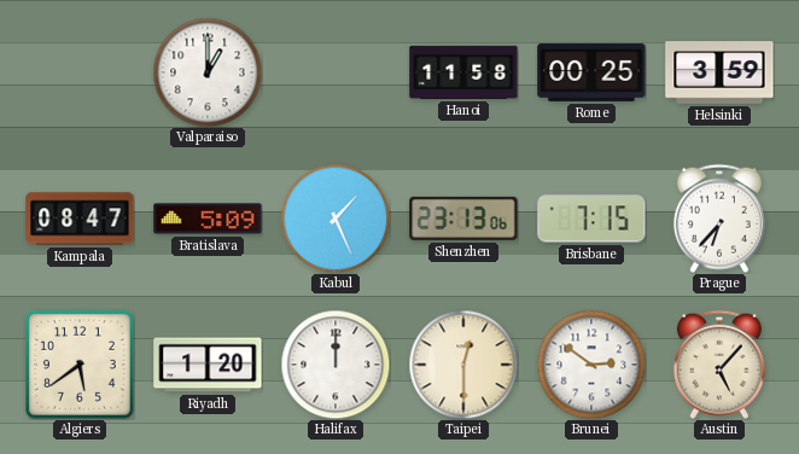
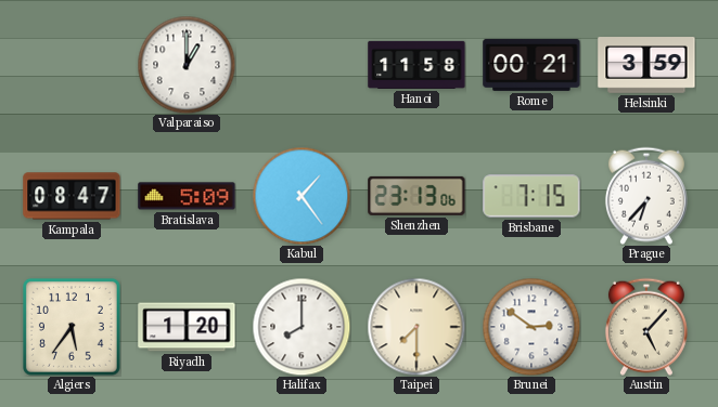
Rome: 00:25 -> 00:21
Kabul: 1:26 -> 1:24
Algiers: 5:39 -> 5:36
Halifax: 12:00 -> 8:00
Taipei: 12:30 -> 7:30
